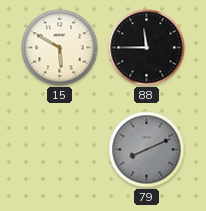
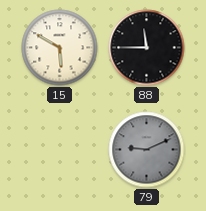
79: 8:11 -> 9:11
